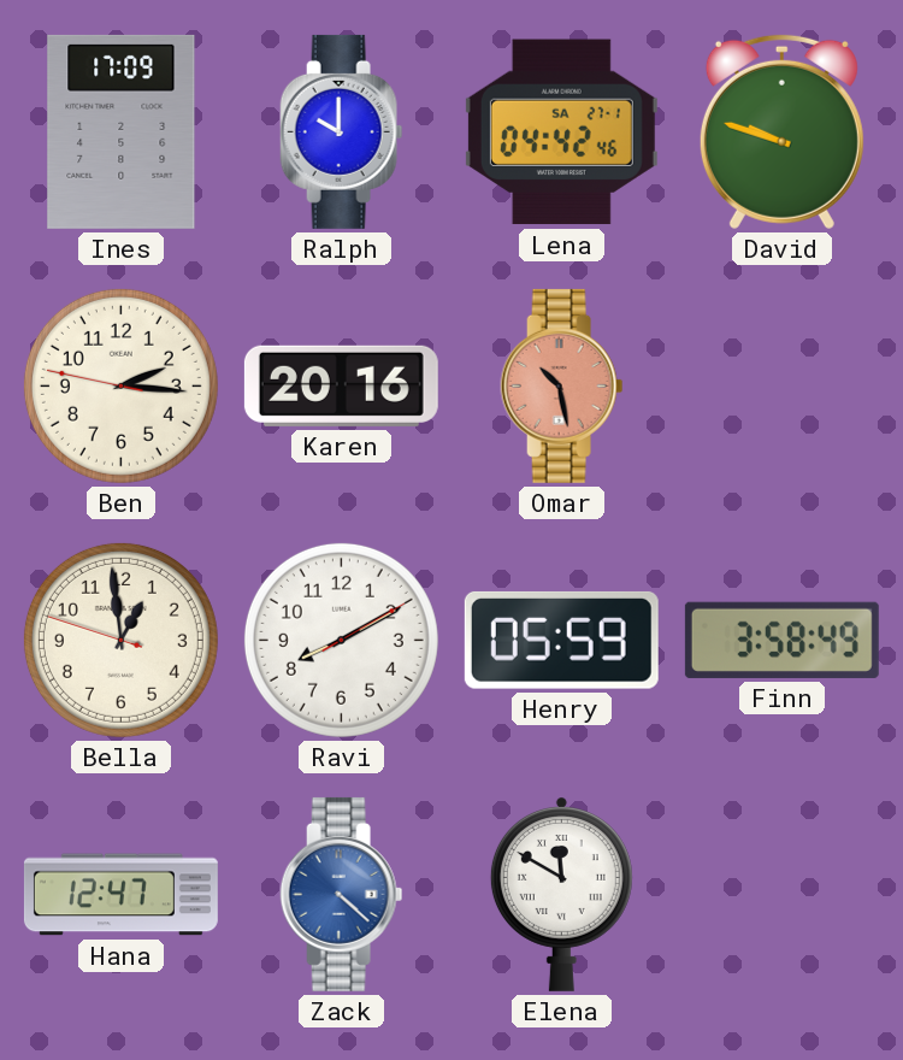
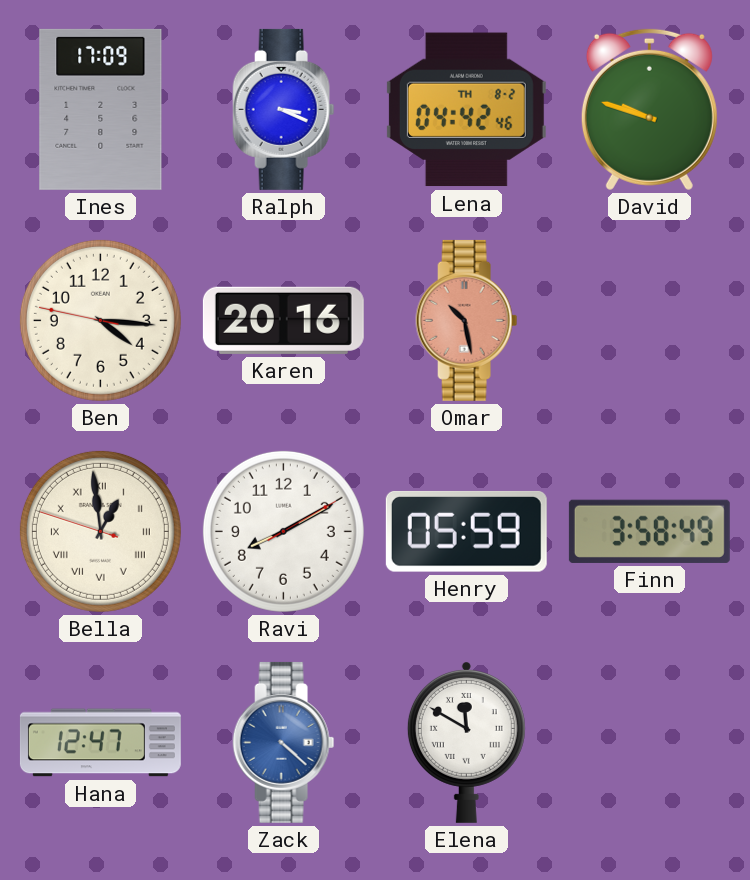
Ralph: 10:00 -> 3:19
Lena date: SA 27-1 -> TH 8-2
Ben: 2:15 -> 4:15
Bella numerals: Arabic -> Roman
